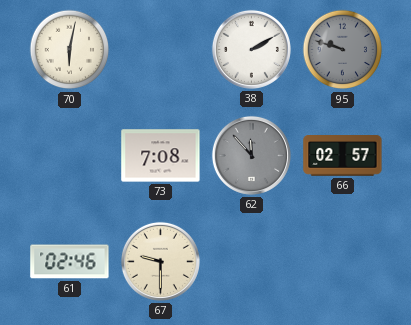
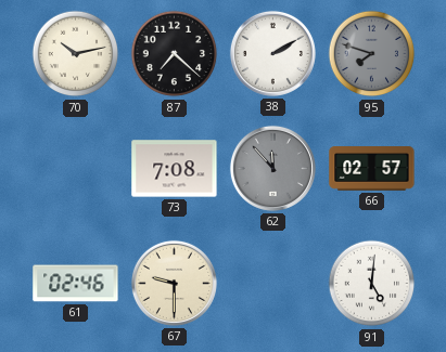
70: 6:02 -> 10:13
87: none -> 7:22
95: 9:48 -> 7:48
91: none -> 5:01
